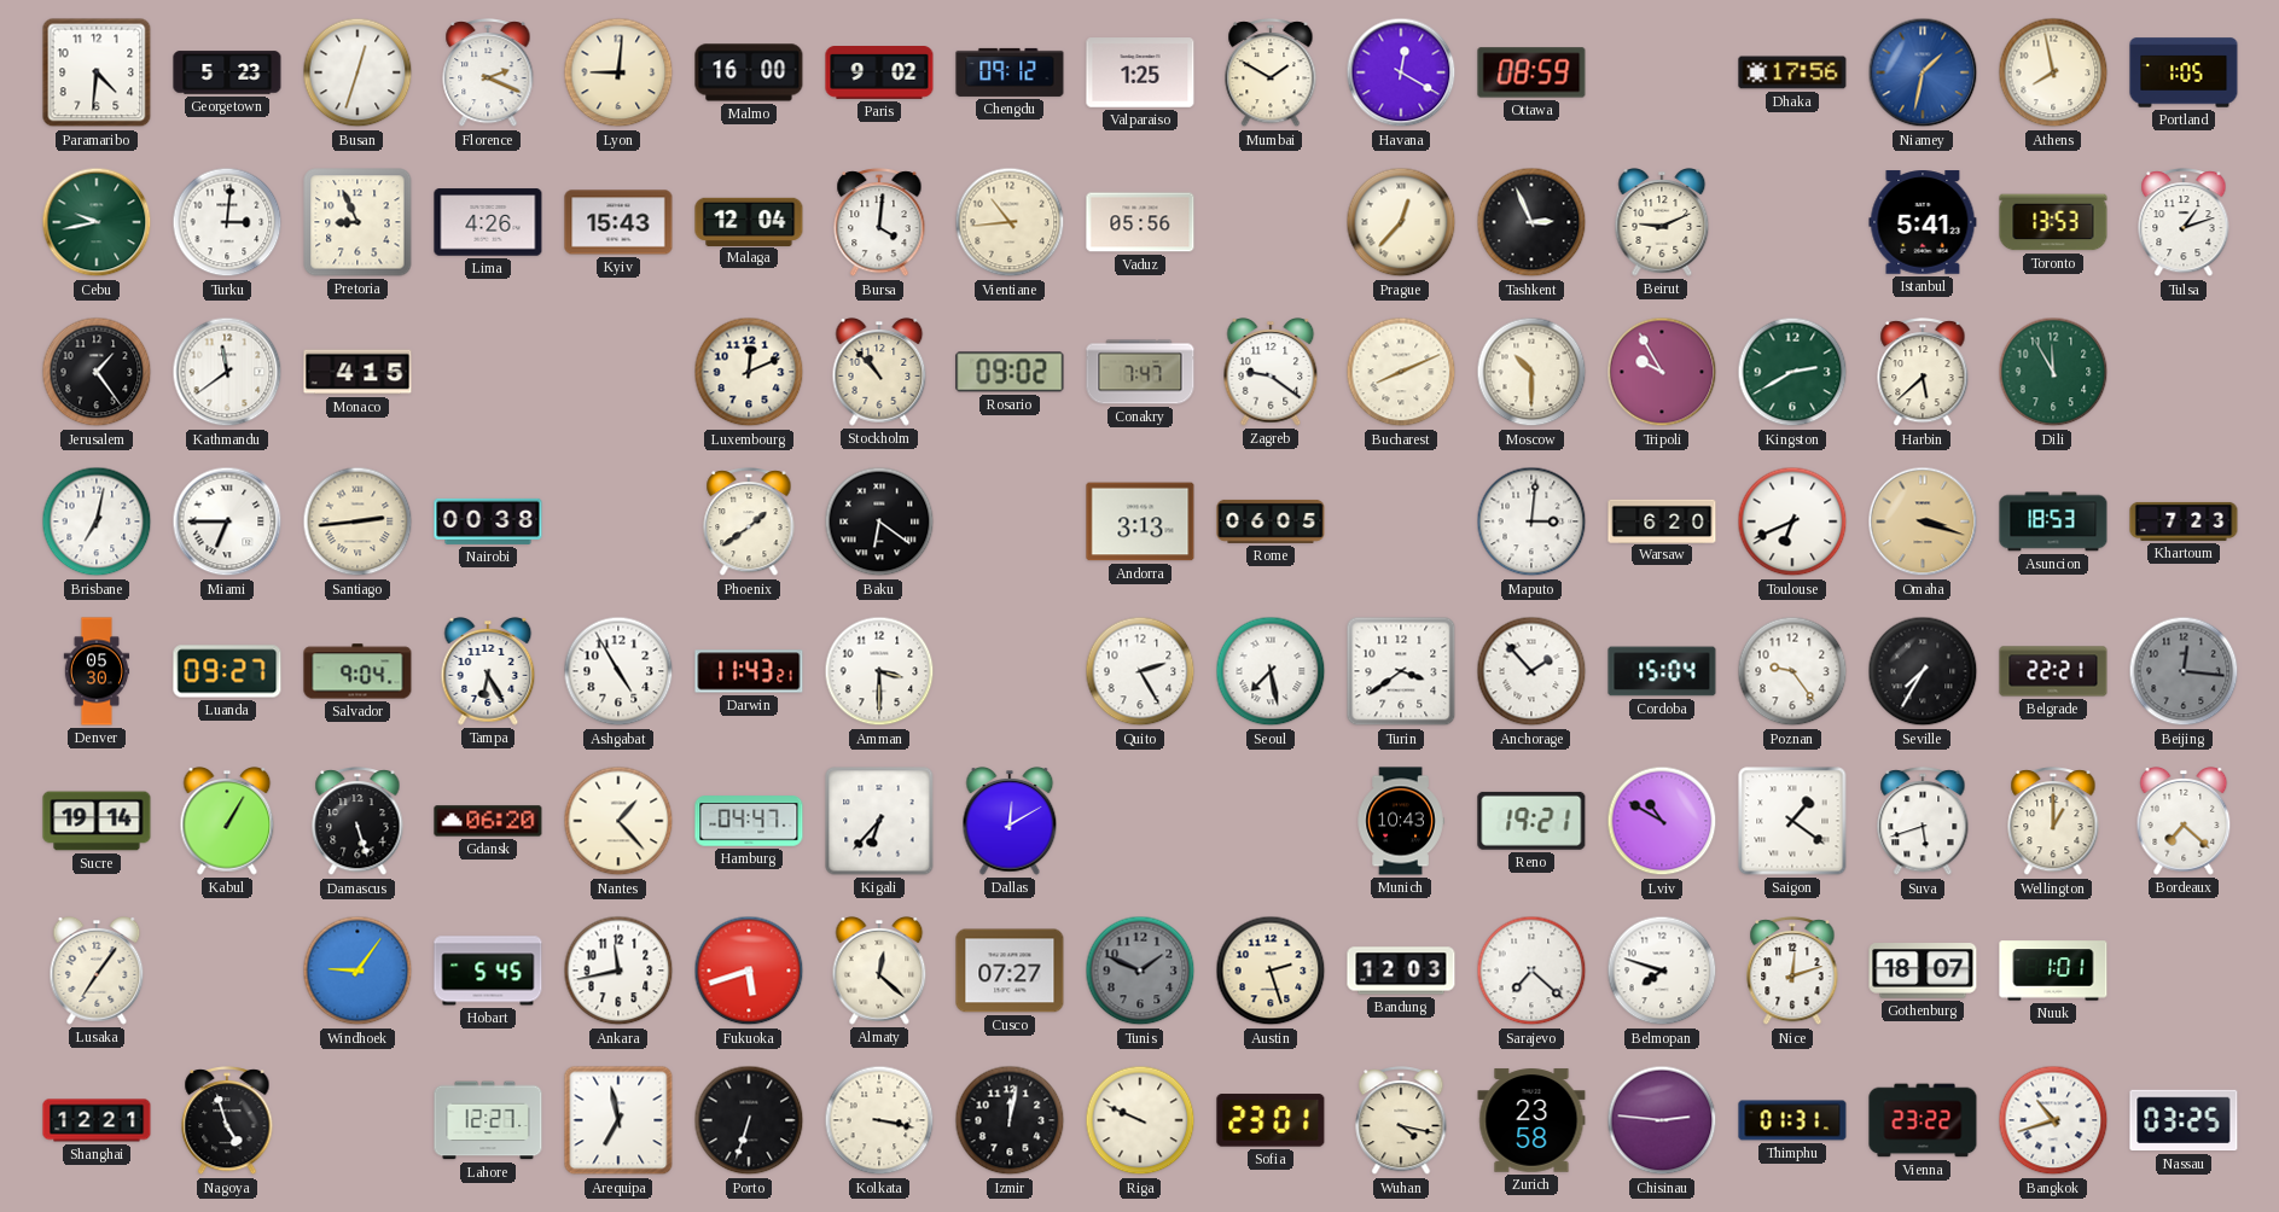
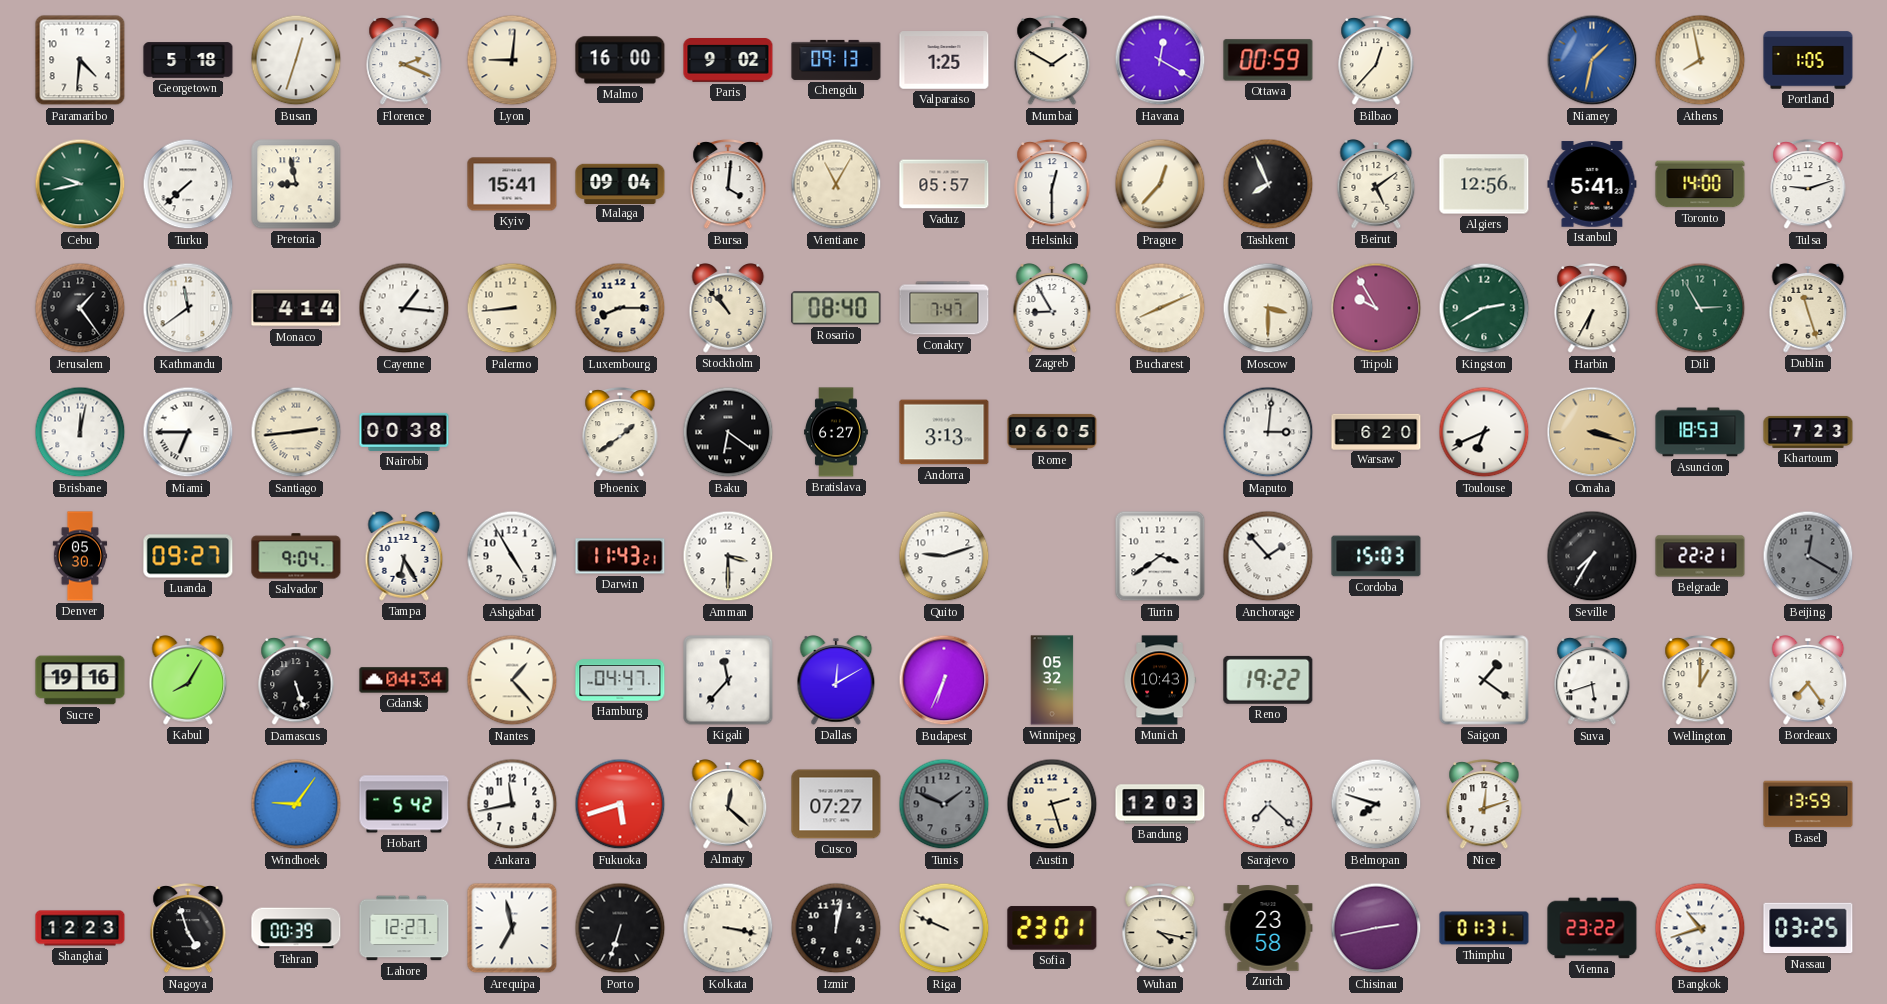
Georgetown: 5:23 -> 5:18
Chengdu: 09:12 -> 09:13
Ottawa: 08:59 -> 00:59
Bilbao: none -> 12:37
Dhaka: 17:56 -> none
Turku: 3:01 -> 7:38
Pretoria: 8:56 -> 8:58
Lima: 4:26 -> none
Kyiv: 15:43 -> 15:41
Malaga: 12:04 -> 09:04
Vientiane: 10:44 -> 11:05
Vaduz: 05:56 -> 05:57
Helsinki: none -> 12:30
Tashkent: 2:56 -> 7:56
Beirut: 9:11 -> 5:09
Algiers: none -> 12:56
Toronto: 13:53 -> 14:00
Tulsa: 1:12 -> 9:12
Monaco: 4:15 -> 4:14
Cayenne: none -> 1:16
Palermo: none -> 8:44
Luxembourg: 12:11 -> 8:15
Rosario: 09:02 -> 08:40
Zagreb: 9:21 -> 8:55
Moscow: 10:30 -> 3:30
Harbin: 5:38 -> 6:35
Dili: 11:55 -> 2:55
Dublin: none -> 11:27
Brisbane: 7:02 -> 12:02
Bratislava: none -> 6:27
Quito: 2:25 -> 9:12
Seoul: 7:28 -> none
Cordoba: 15:04 -> 15:03
Poznan: 9:24 -> none
Beijing: 12:16 -> 12:20
Sucre: 19:14 -> 19:16
Kabul: 1:05 -> 8:05
Gdansk: 06:20 -> 04:34
Kigali: 6:37 -> 11:37
Budapest: none -> 6:34
Winnipeg: none -> 05:32
Reno: 19:21 -> 19:22
Lviv: 10:50 -> none
Bordeaux: 7:22 -> 7:24
Lusaka: 7:06 -> none
Hobart: 5:45 -> 5:42
Gothenburg: 18:07 -> none
Nuuk: 1:01 -> none
Basel: none -> 13:59
Shanghai: 12:21 -> 12:23
Tehran: none -> 00:39
Chisinau: 2:46 -> 2:43
